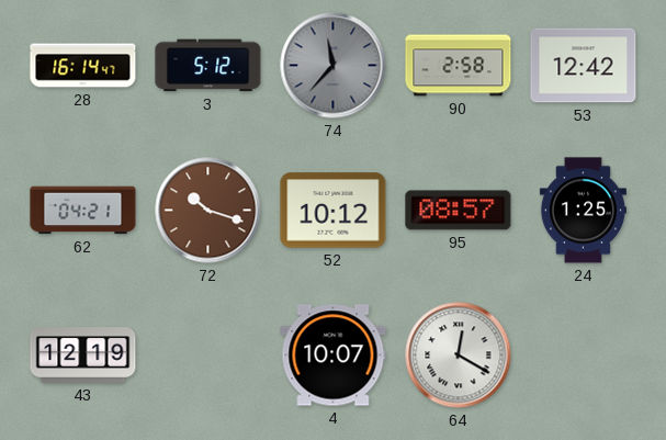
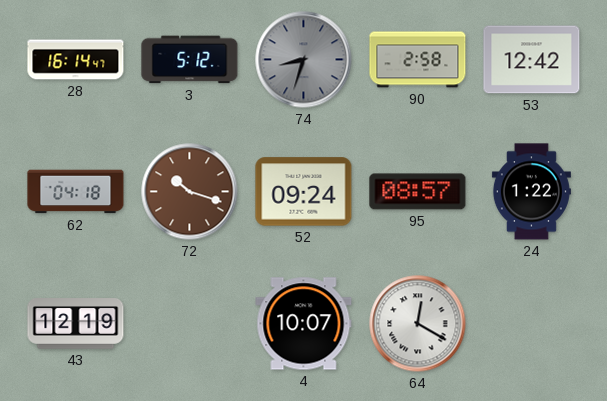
74: 11:37 -> 8:33
62: 04:21 -> 04:18
52: 10:12 -> 09:24
24: 1:25 -> 1:22
